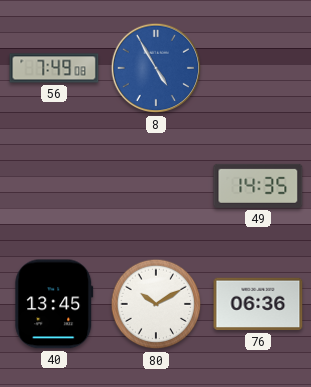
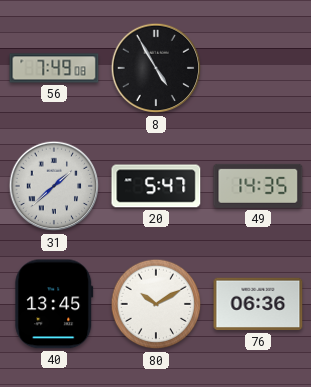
8 dial: blue -> black
31: none -> 1:38
20: none -> 5:47
